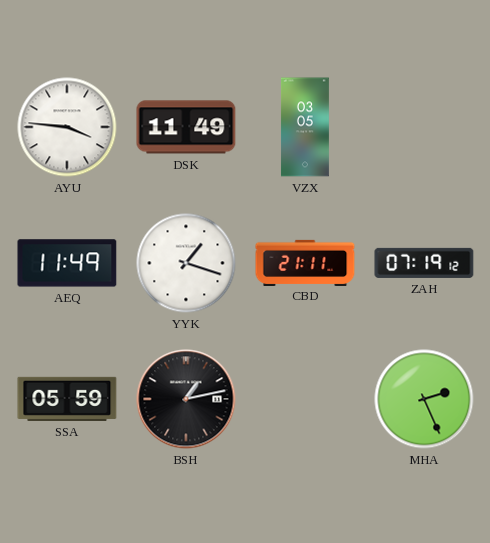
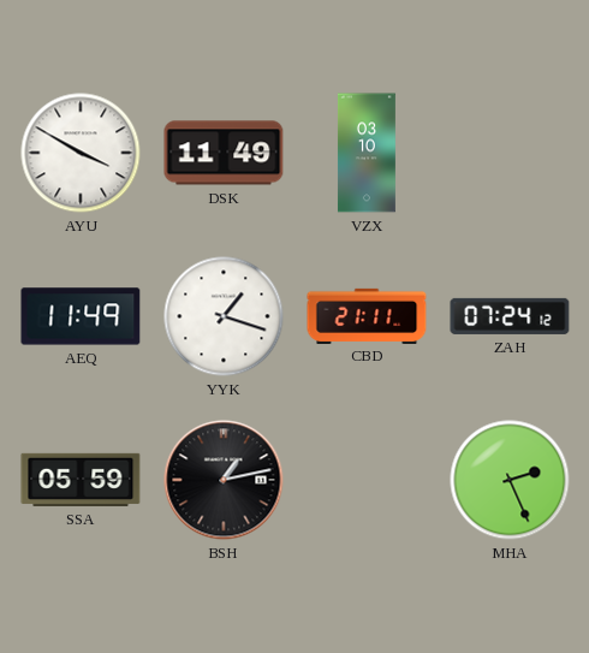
AYU: 3:46 -> 3:50
VZX: 03:05 -> 03:10
ZAH: 07:19 -> 07:24
